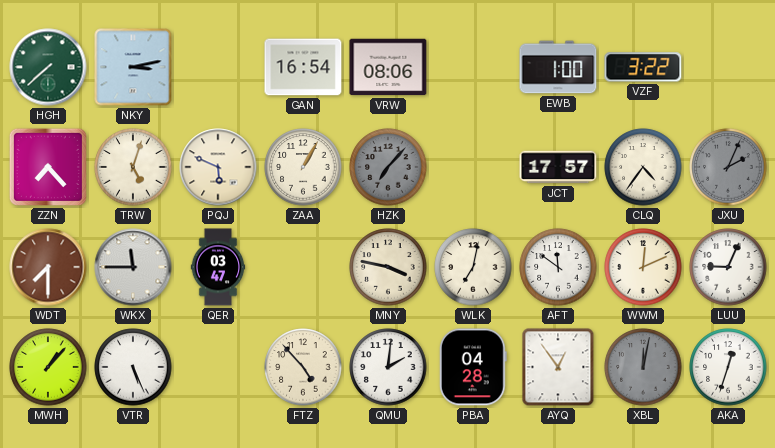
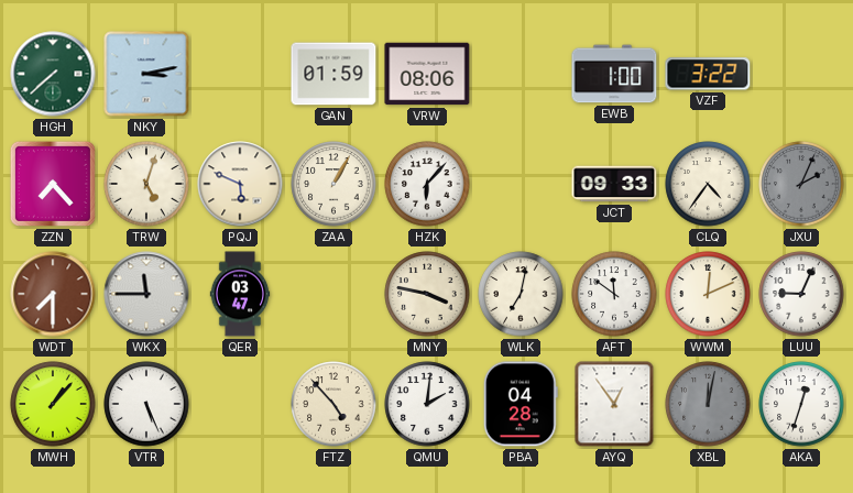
GAN: 16:54 -> 01:59
HZK: 7:07 -> 6:07
HZK dial: grey -> white
JCT: 17:57 -> 09:33
